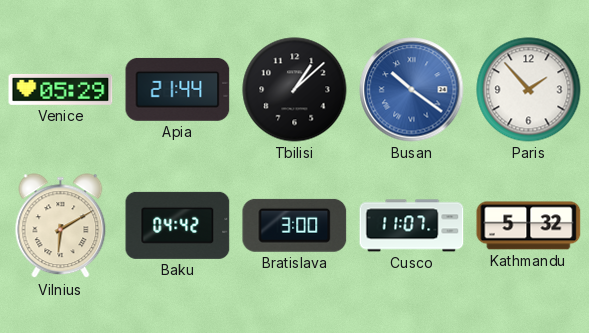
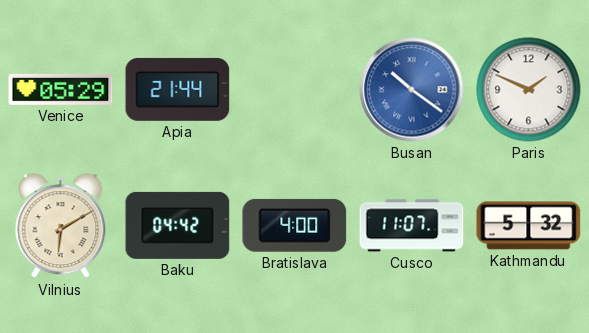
Tbilisi: 1:08 -> none
Paris: 1:53 -> 1:49
Bratislava: 3:00 -> 4:00
